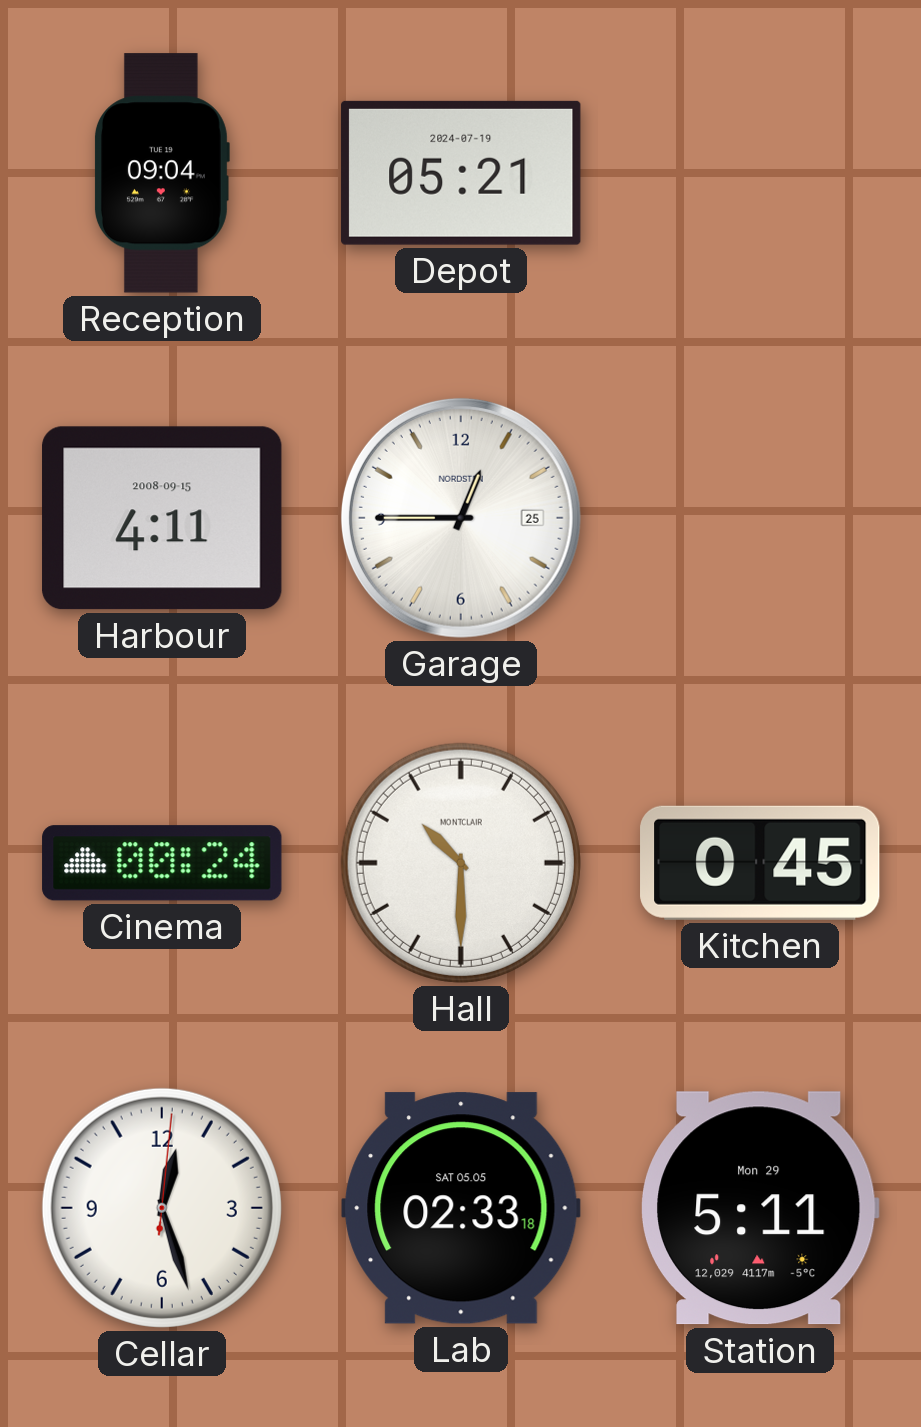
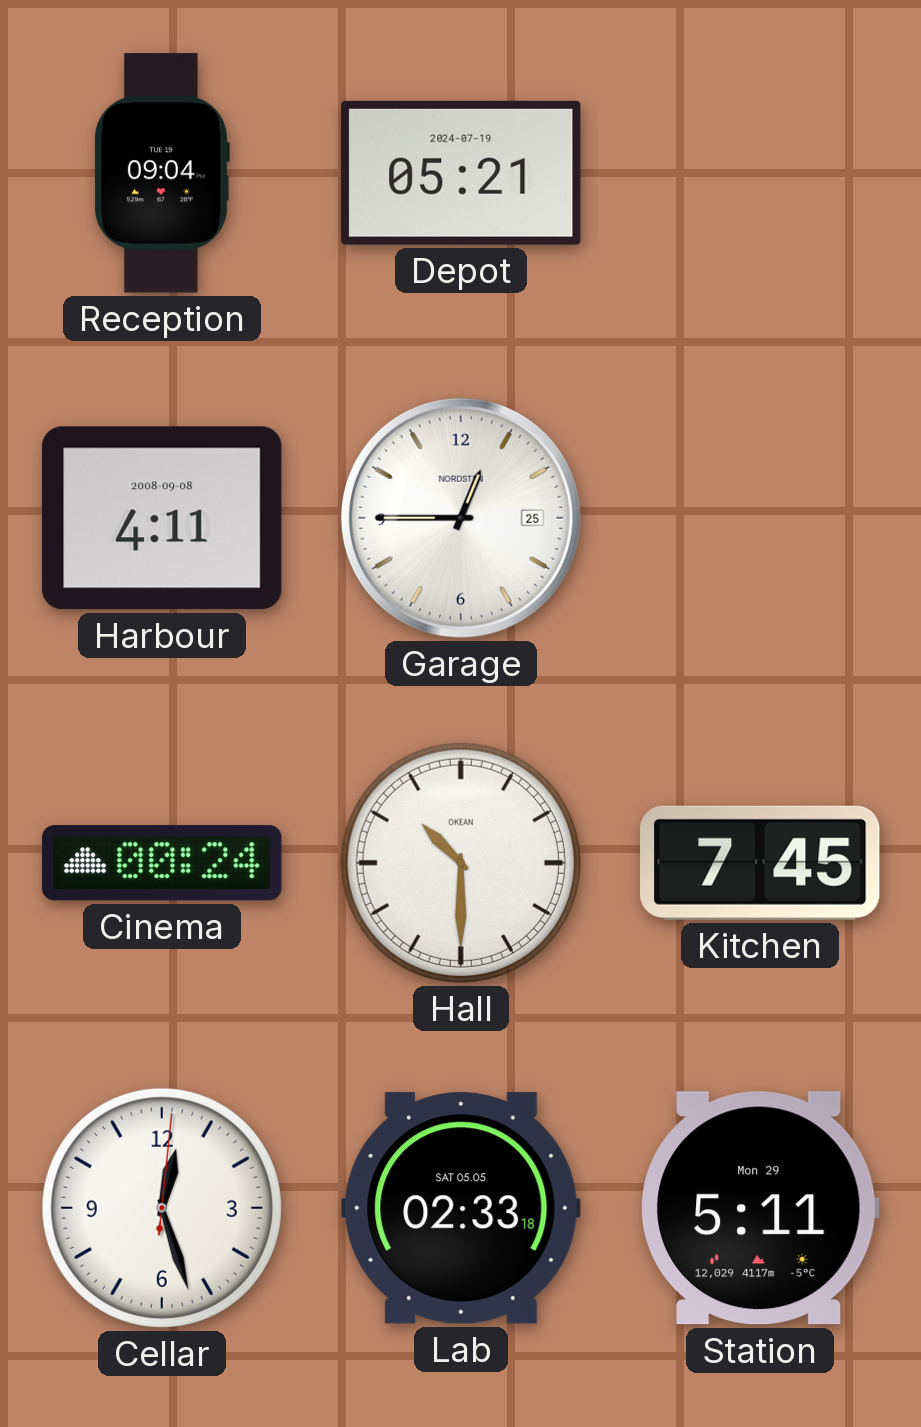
Harbour date: 2008-09-15 -> 2008-09-08
Hall brand: MONTCLAIR -> OKEAN
Kitchen: 0:45 -> 7:45
